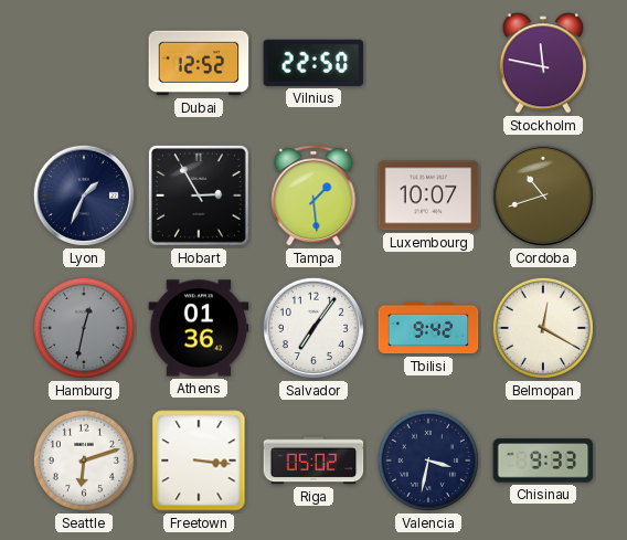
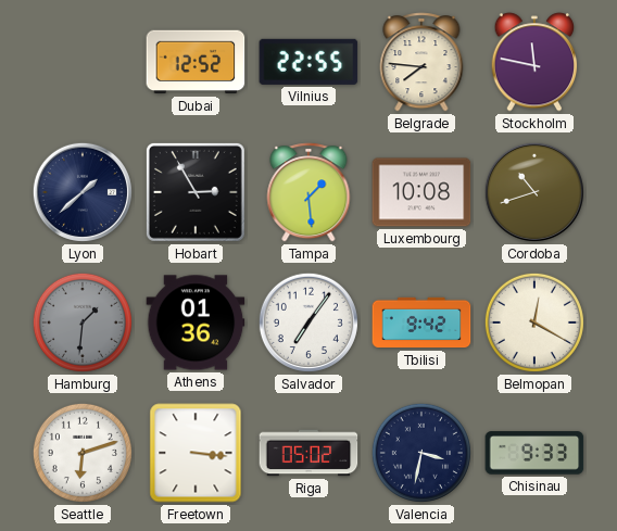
Vilnius: 22:50 -> 22:55
Belgrade: none -> 7:46
Lyon: 1:34 -> 1:38
Luxembourg: 10:07 -> 10:08
Hamburg: 12:32 -> 1:31
